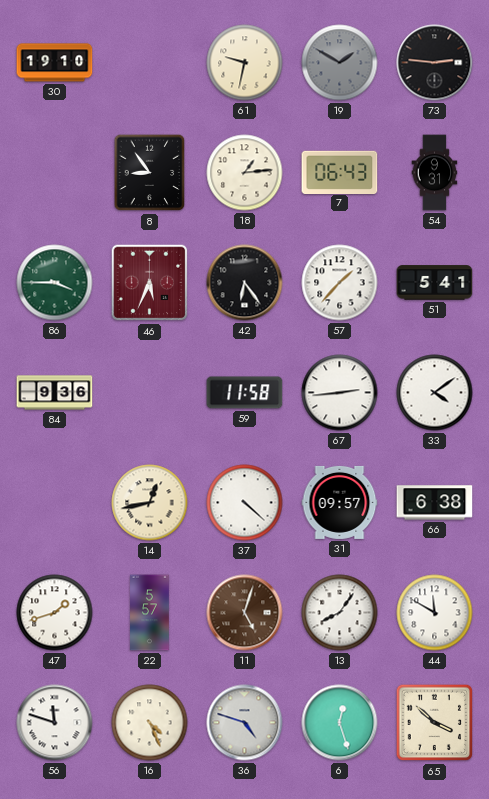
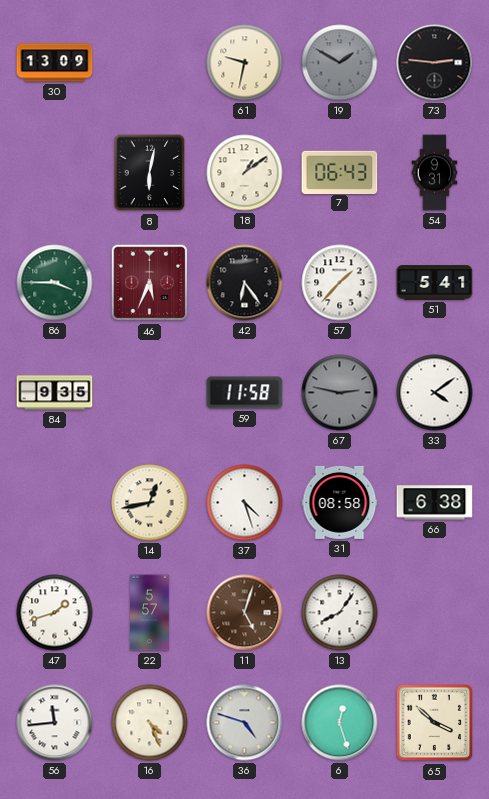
30: 19:10 -> 13:09
8: 8:54 -> 6:02
18: 1:14 -> 1:09
84: 9:36 -> 9:35
67: 2:44 -> 2:47
67 dial: white -> grey
37: 4:22 -> 4:27
31: 09:57 -> 08:58
44: 11:50 -> none
56: 11:48 -> 11:44
